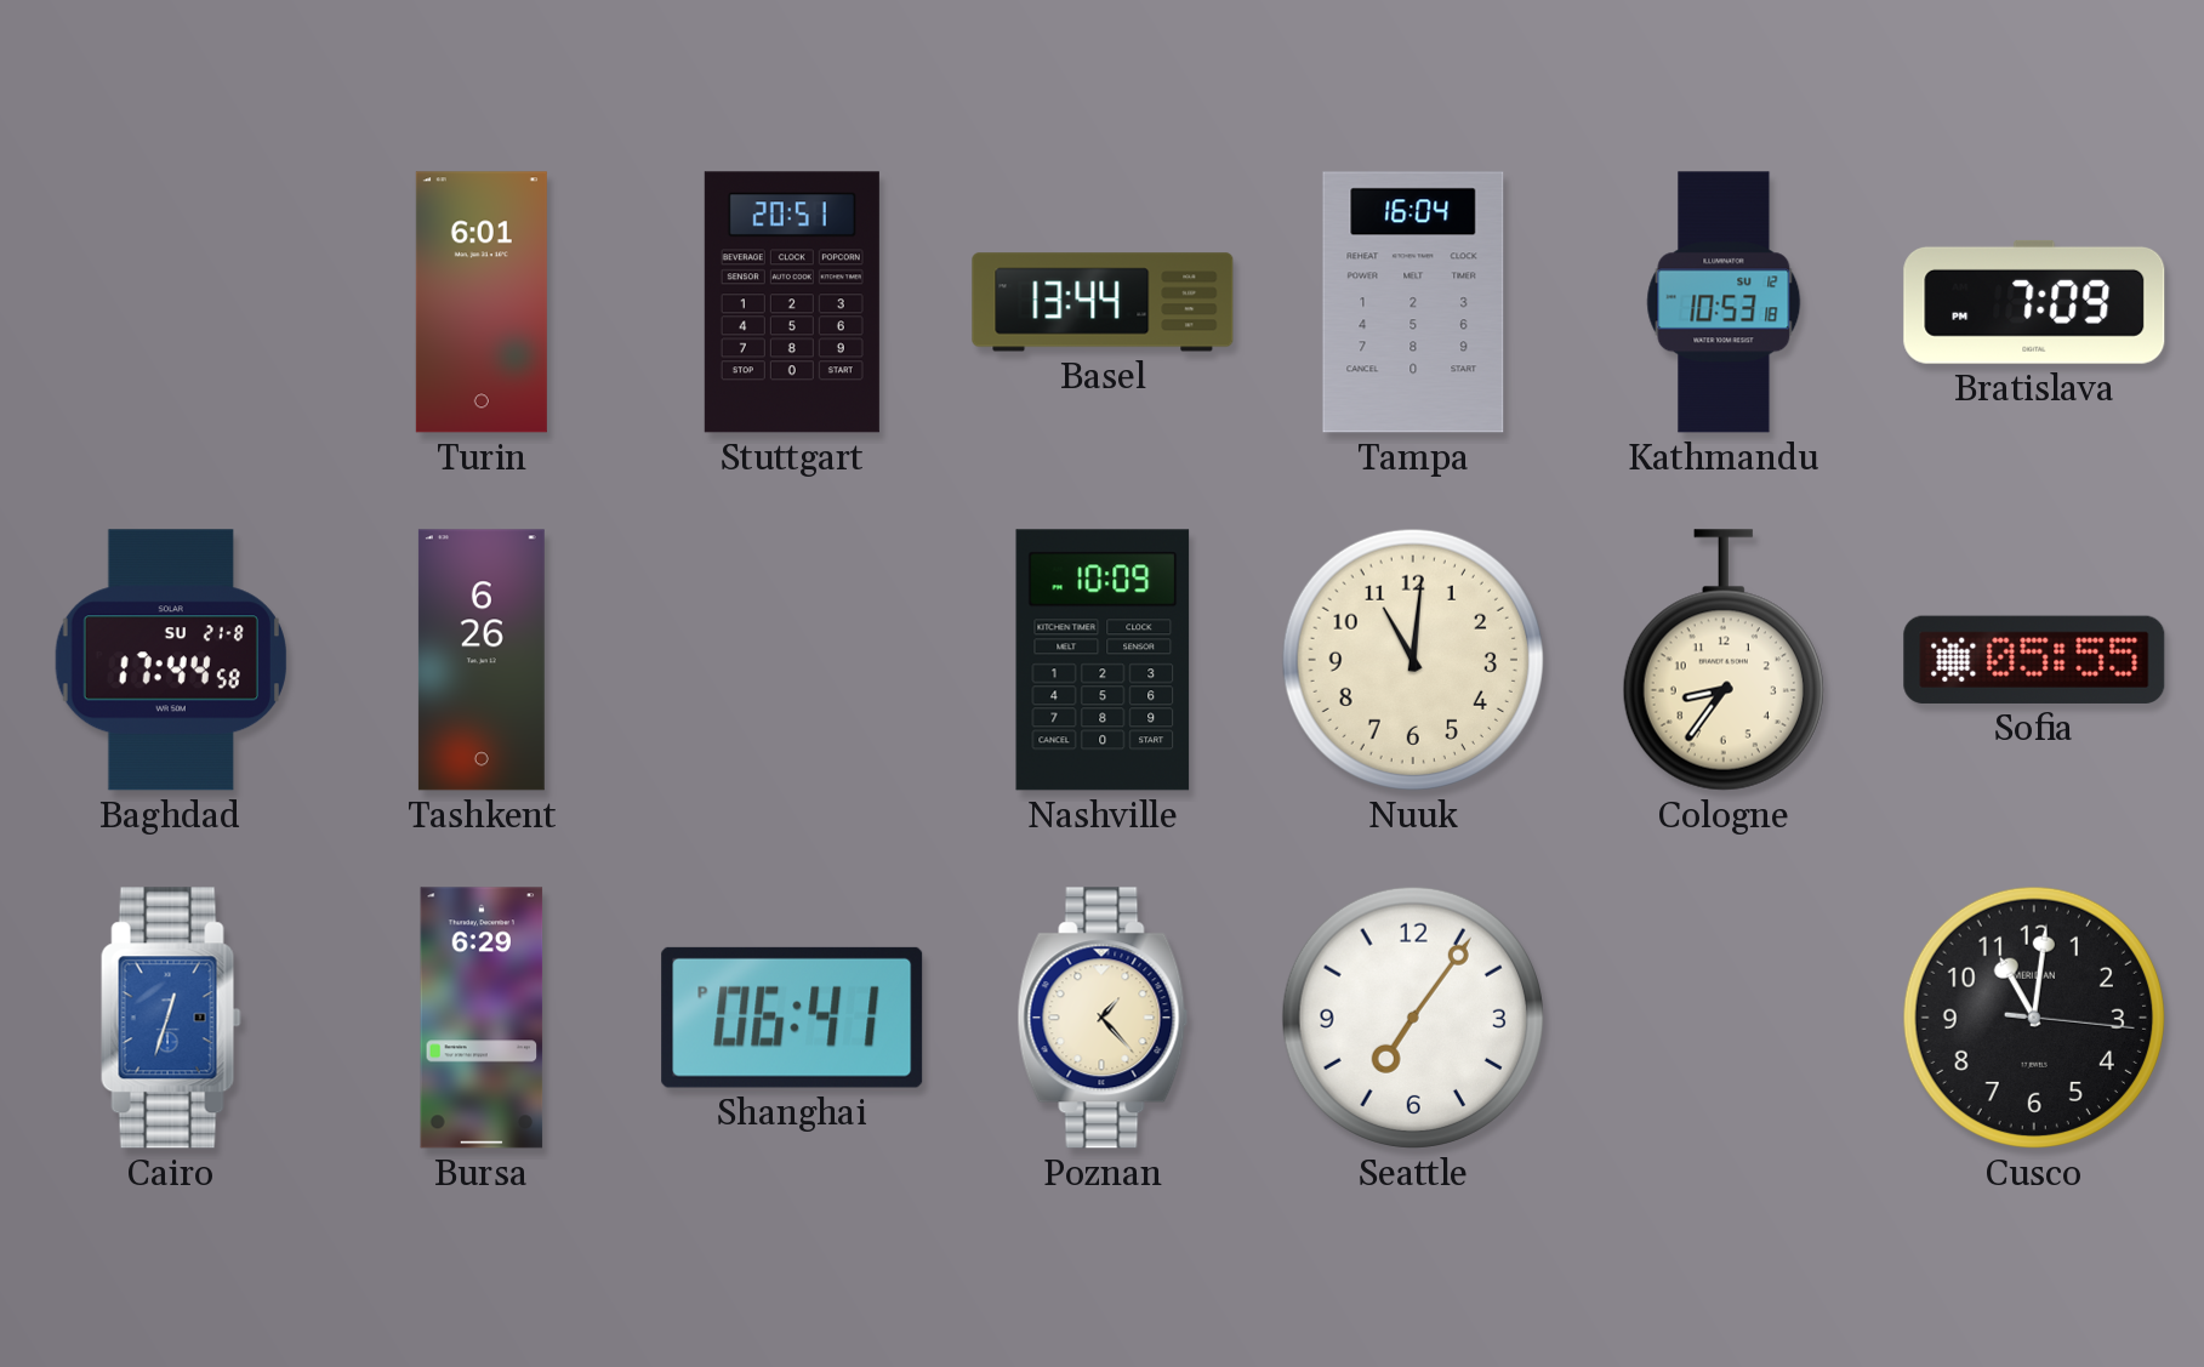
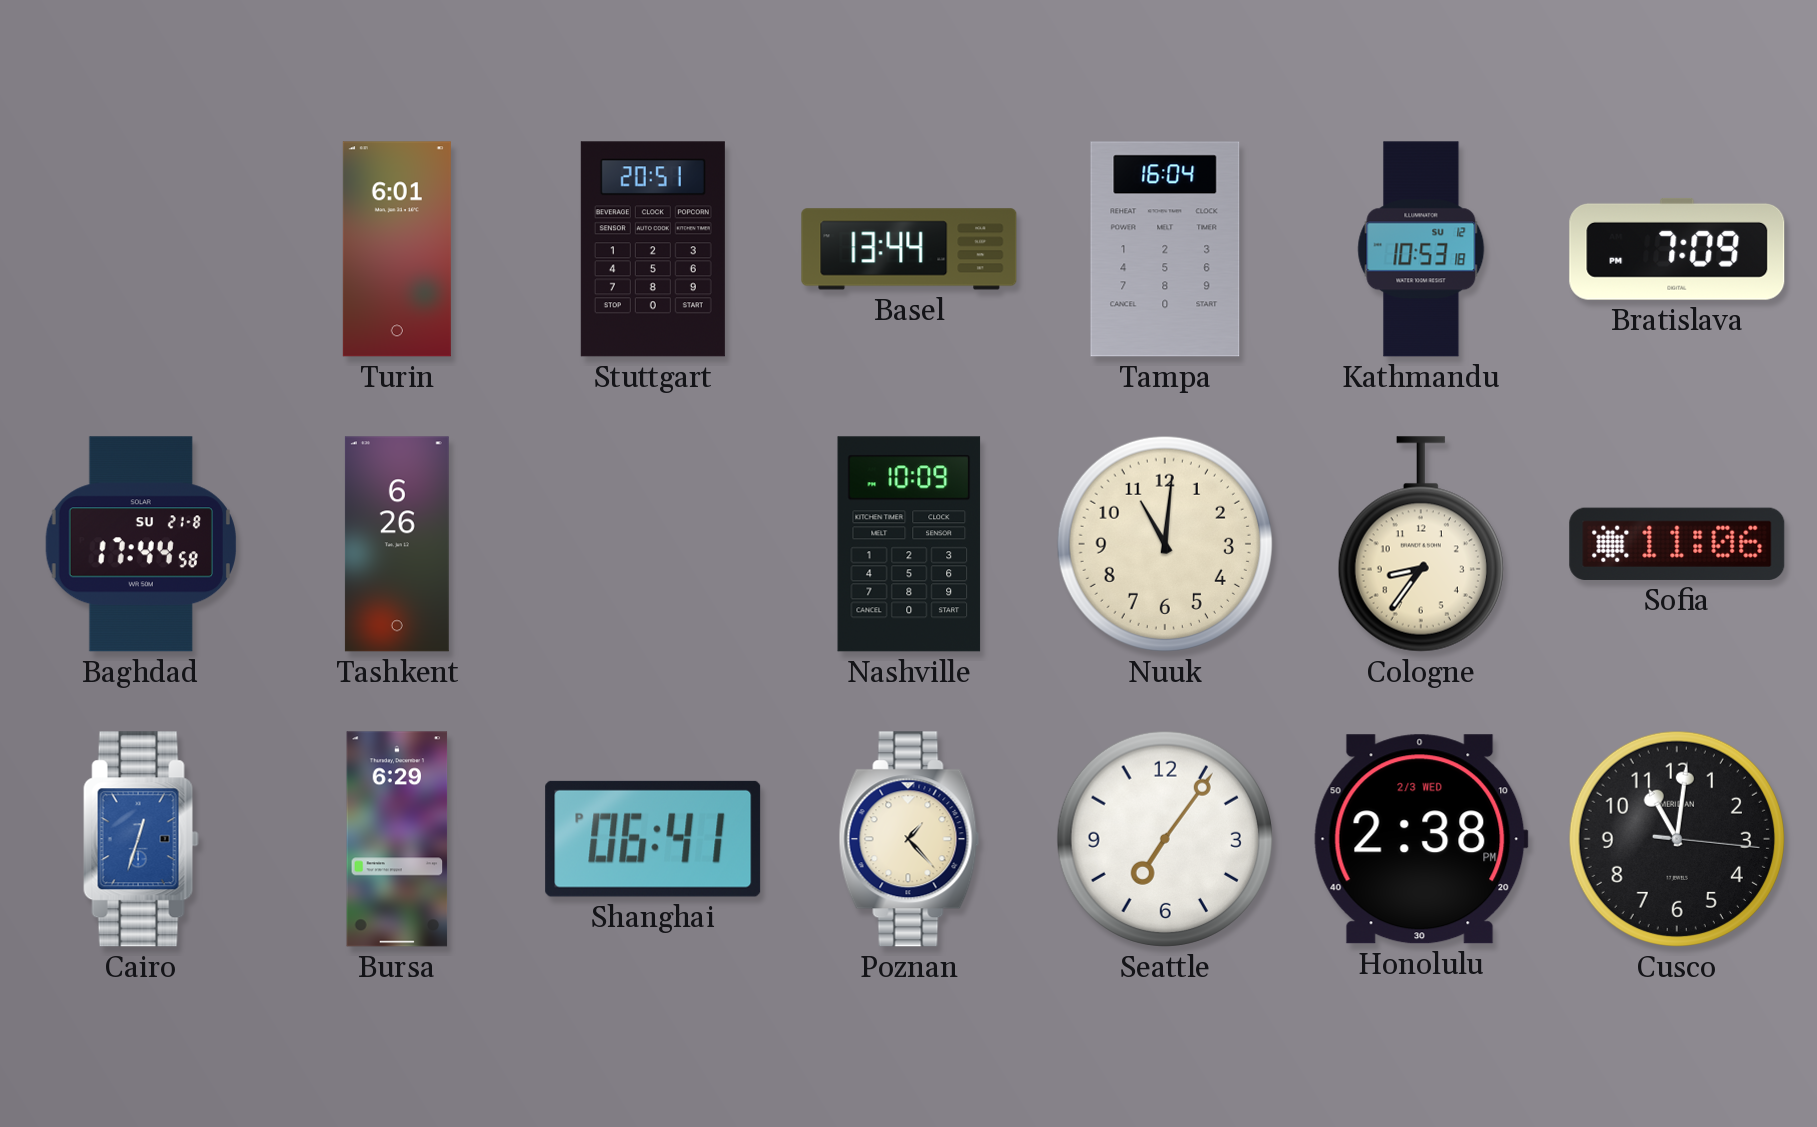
Sofia: 05:55 -> 11:06
Honolulu: none -> 2:38
